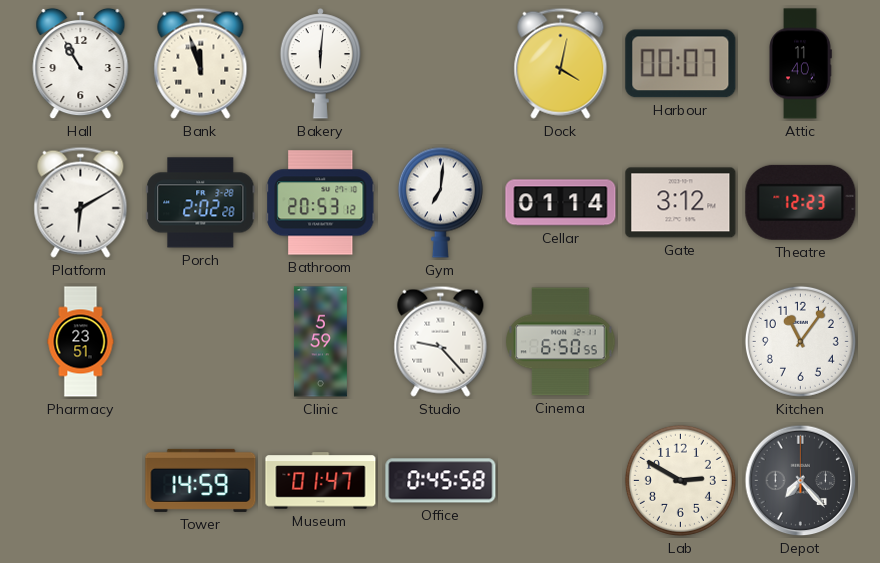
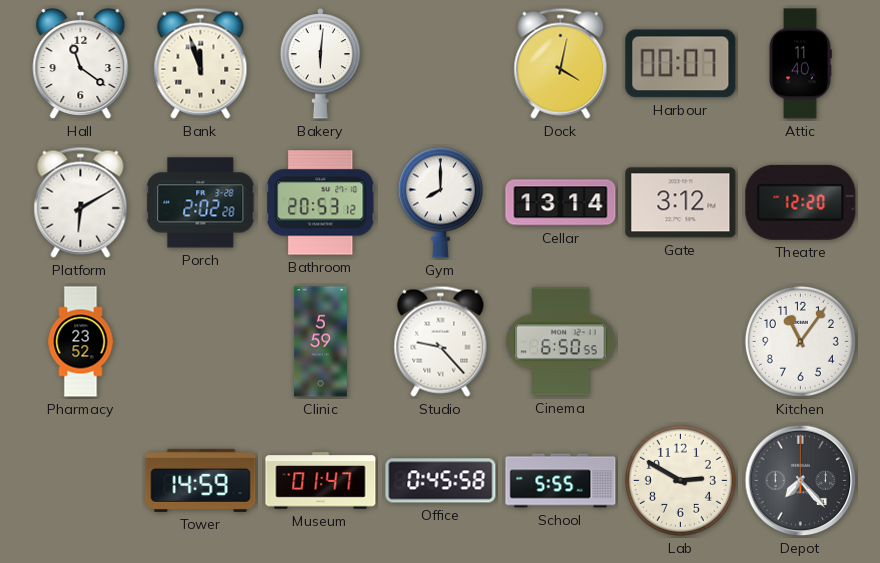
Hall: 10:55 -> 11:21
Gym: 7:01 -> 8:00
Cellar: 01:14 -> 13:14
Theatre: 12:23 -> 12:20
Pharmacy: 23:51 -> 23:52
School: none -> 5:55
